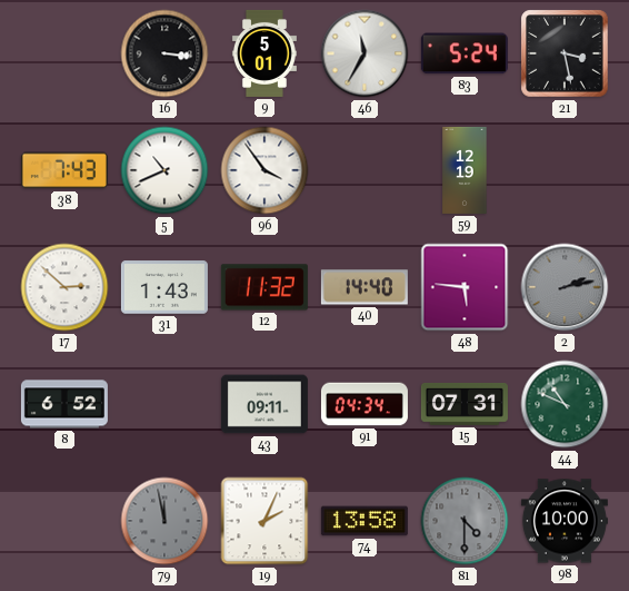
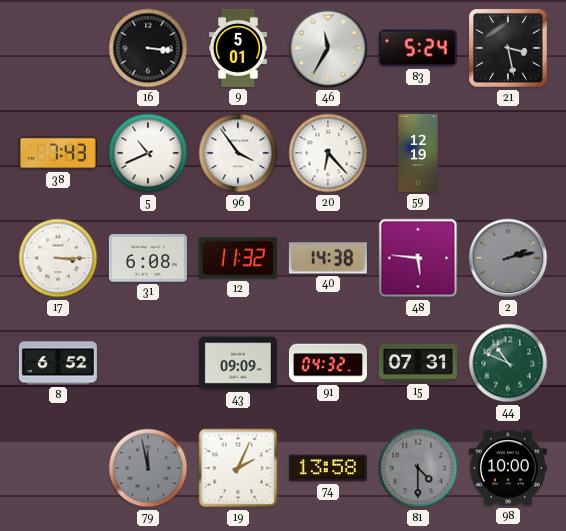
20: none -> 6:23
17: 2:52 -> 3:15
31: 1:43 -> 6:08
40: 14:40 -> 14:38
43: 09:11 -> 09:09
91: 04:34 -> 04:32
